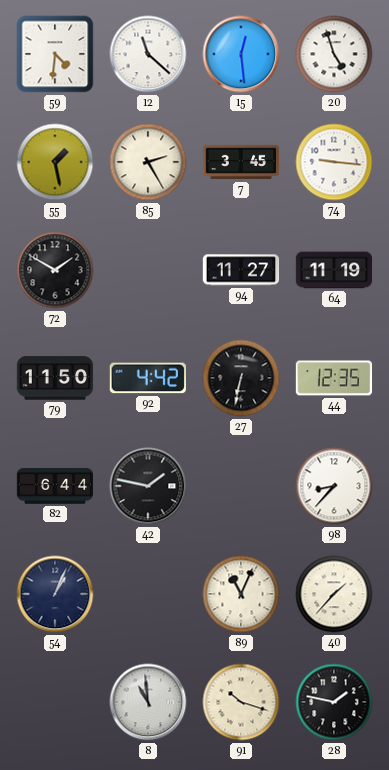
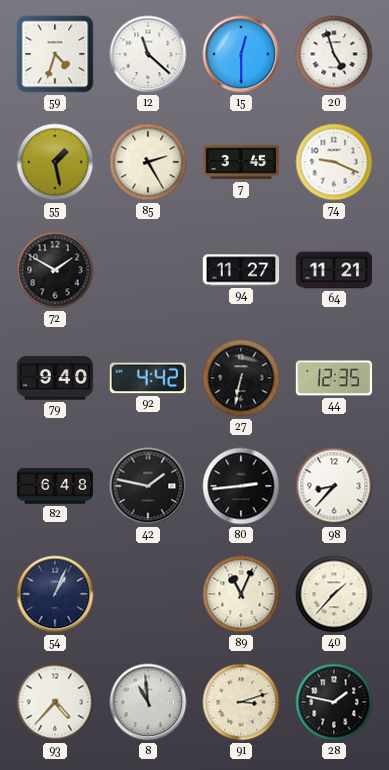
59: 4:31 -> 4:33
15: 12:29 -> 12:30
74: 9:16 -> 9:19
64: 11:19 -> 11:21
79: 11:50 -> 9:40
82: 6:44 -> 6:48
80: none -> 2:44
93: none -> 4:37
91: 10:18 -> 3:12
